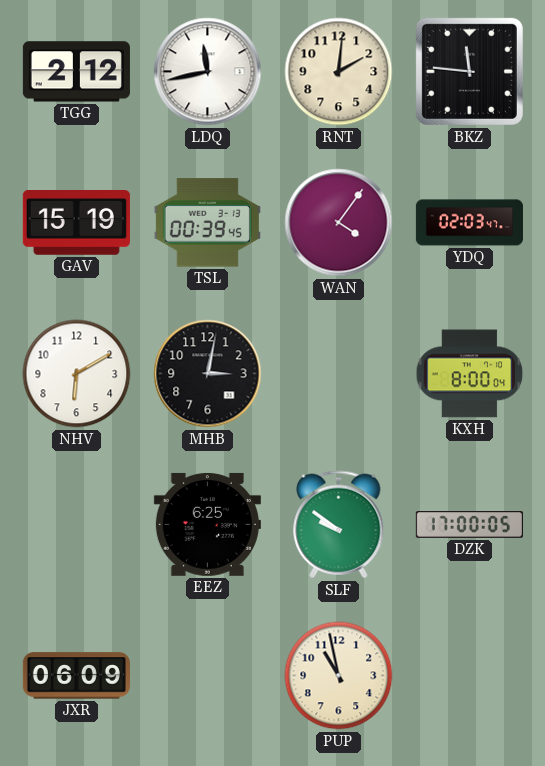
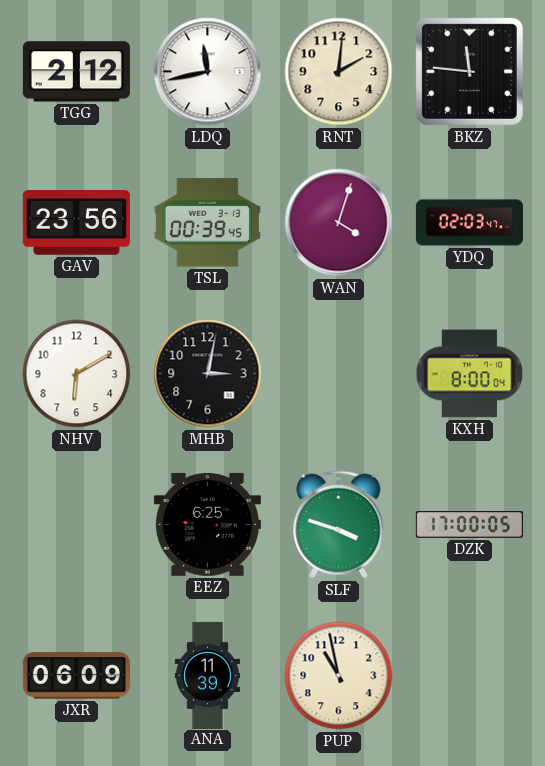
GAV: 15:19 -> 23:56
WAN: 4:06 -> 4:03
SLF: 9:51 -> 3:48
ANA: none -> 11:39
